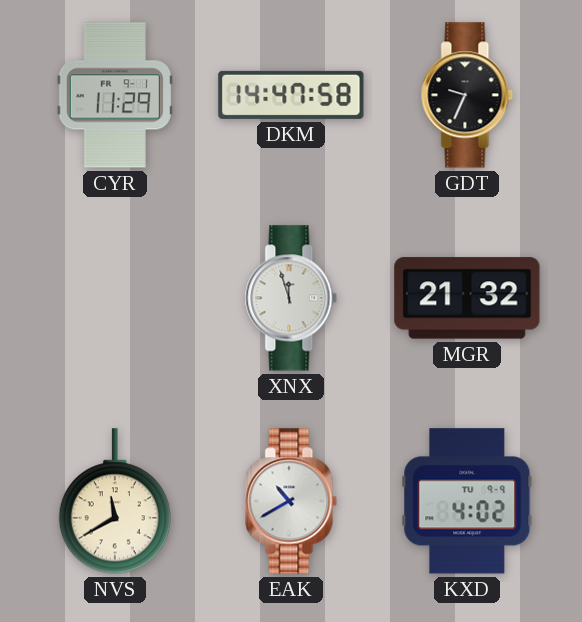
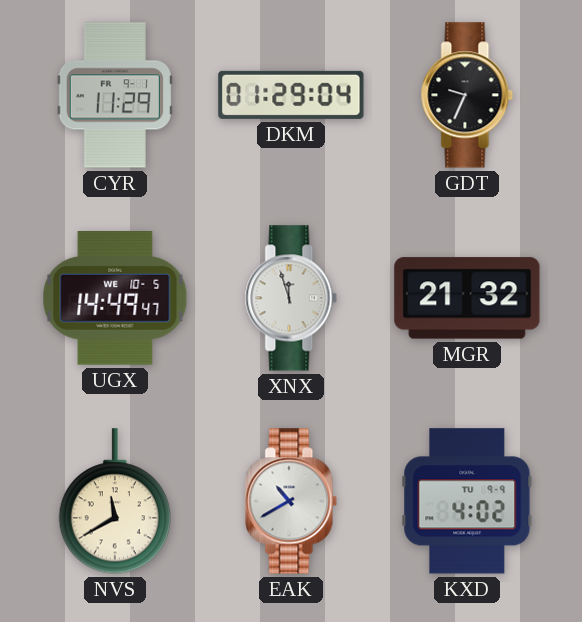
DKM: 14:47 -> 01:29
UGX: none -> 14:49
